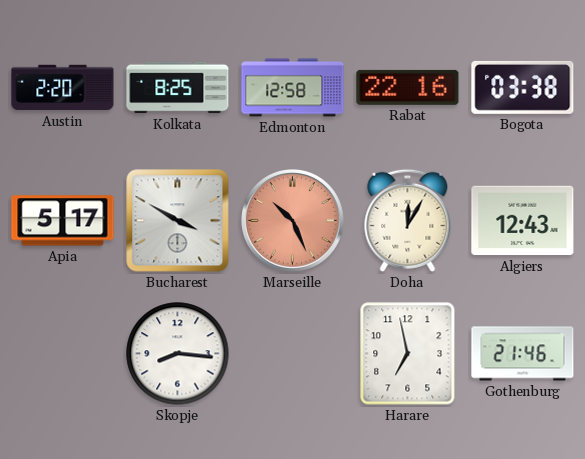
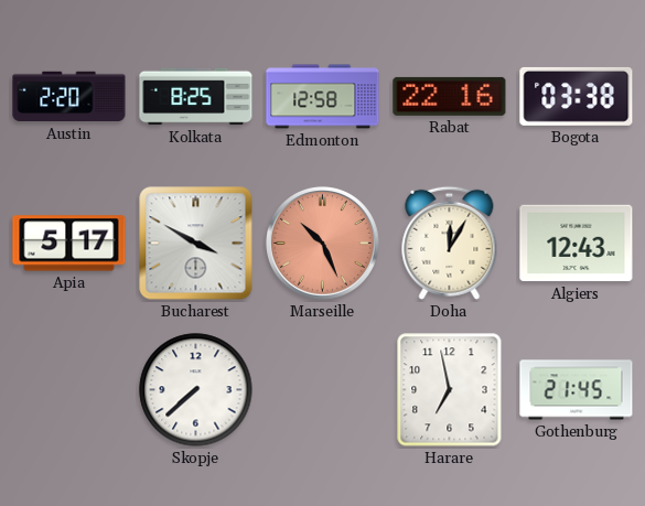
Skopje: 8:16 -> 7:38
Gothenburg: 21:46 -> 21:45
